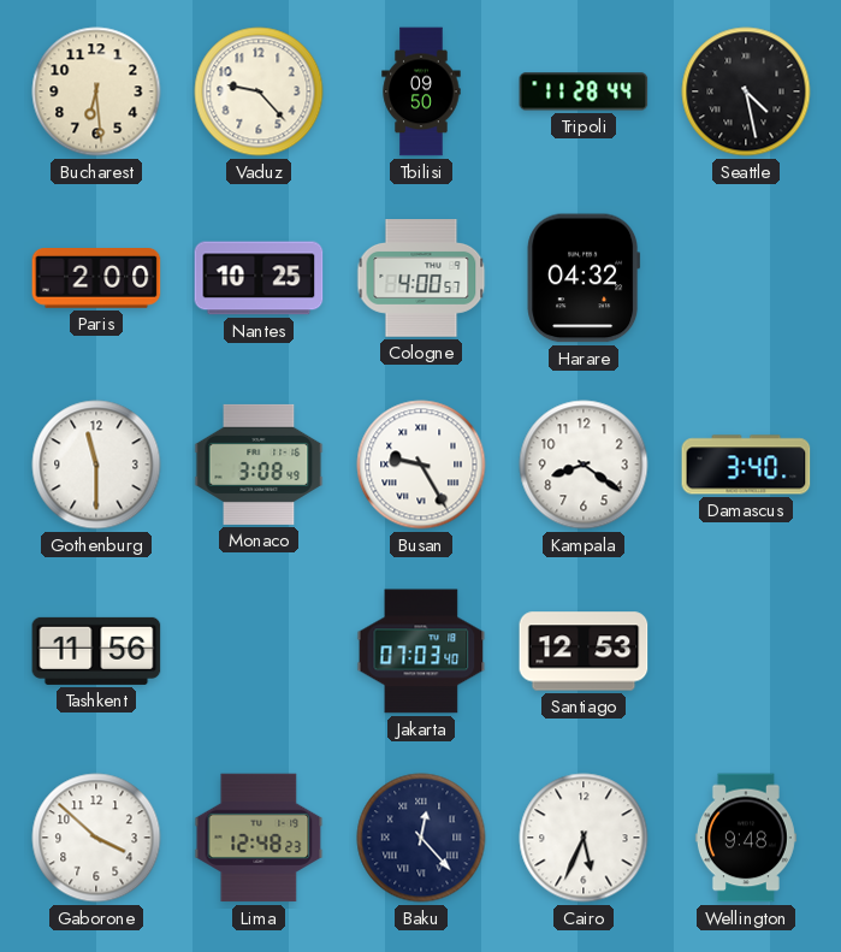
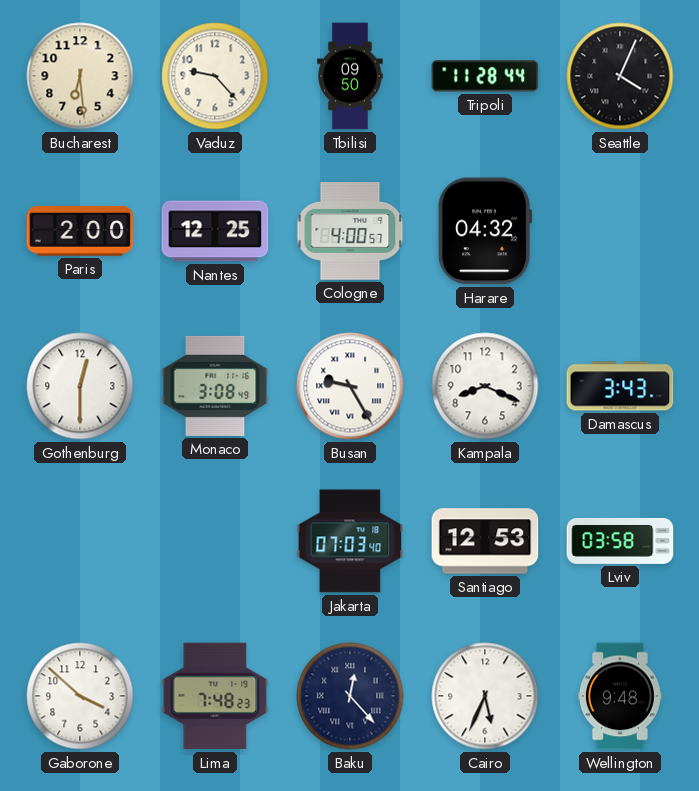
Seattle: 4:28 -> 4:04
Nantes: 10:25 -> 12:25
Gothenburg: 11:30 -> 12:30
Kampala: 8:21 -> 8:19
Damascus: 3:40 -> 3:43
Tashkent: 11:56 -> none
Lviv: none -> 03:58
Lima: 12:48 -> 7:48
